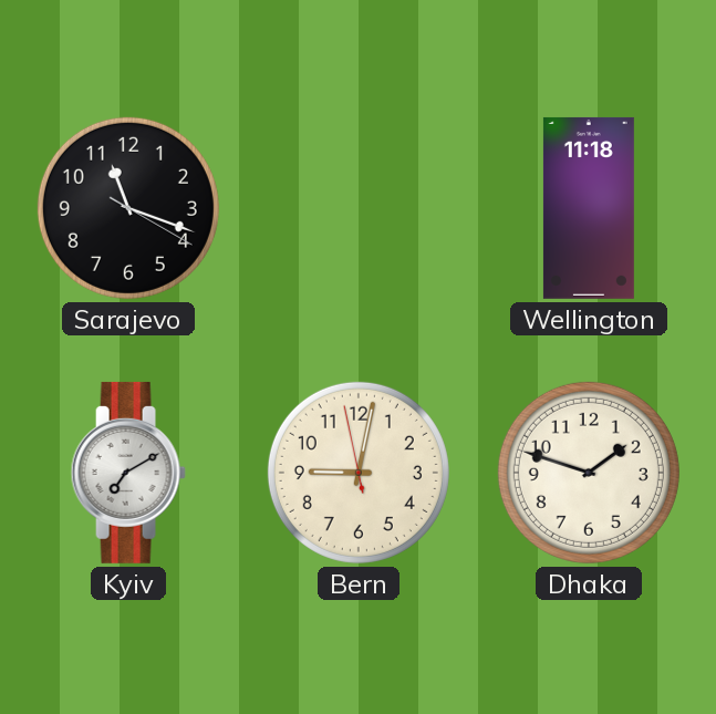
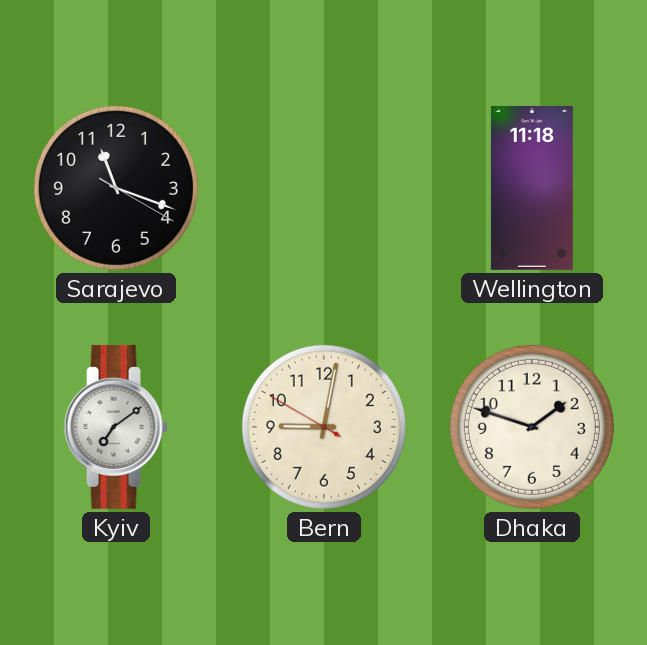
Kyiv: 7:10 -> 7:09
Bern: 9:01:58 -> 9:01:50
